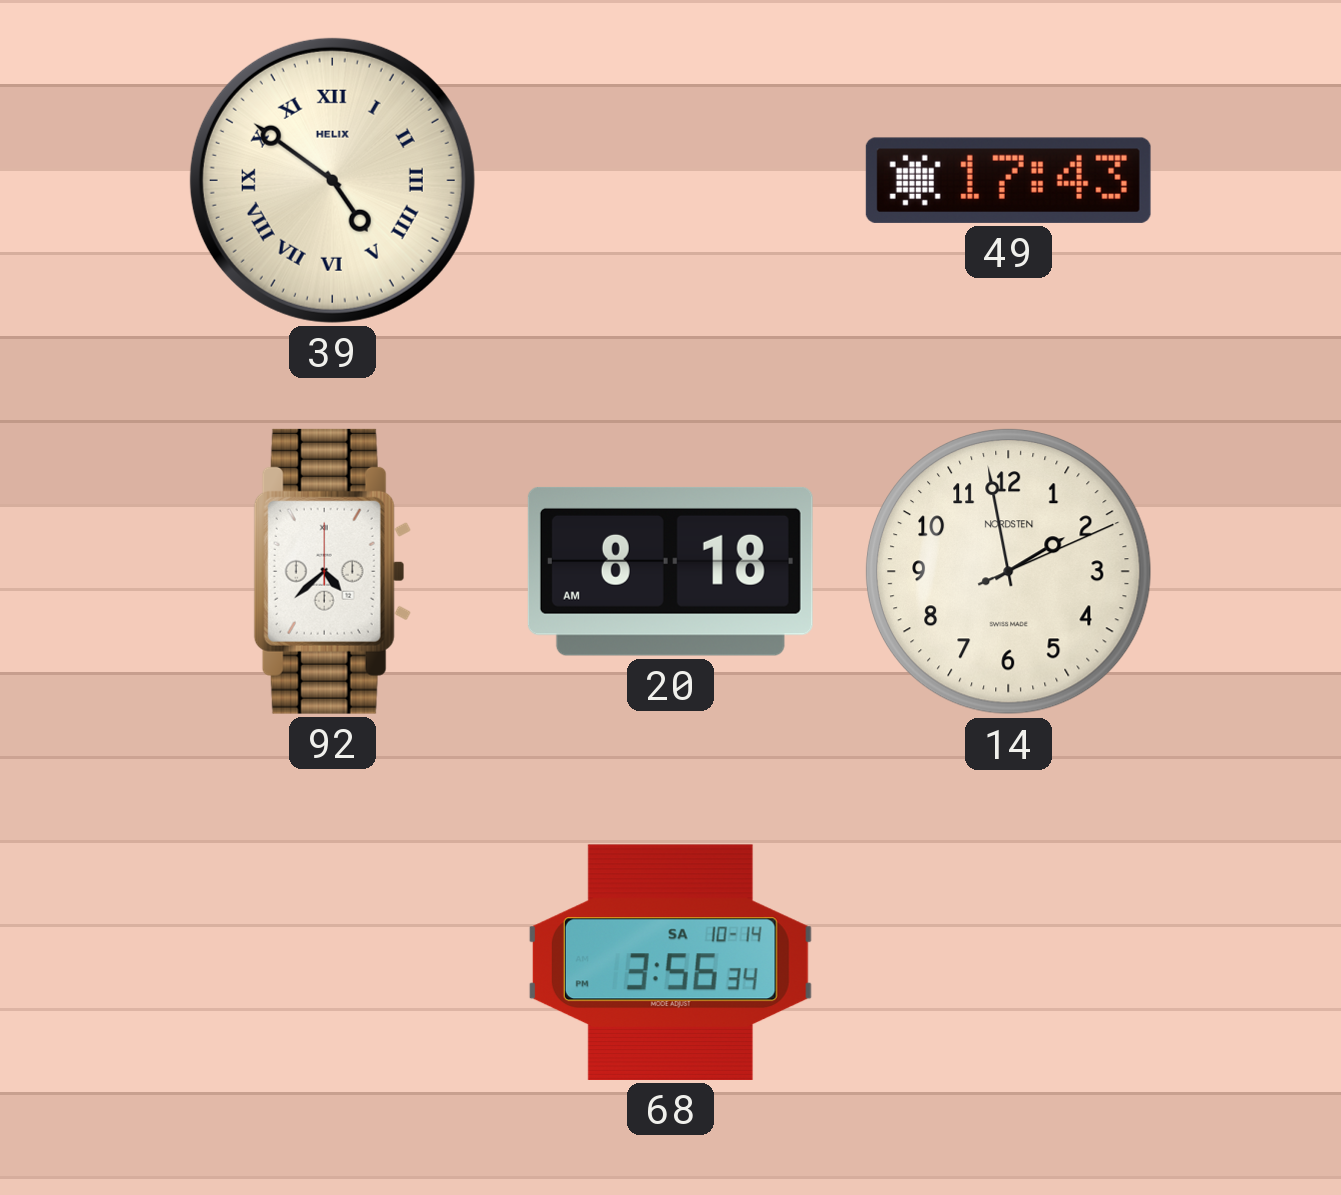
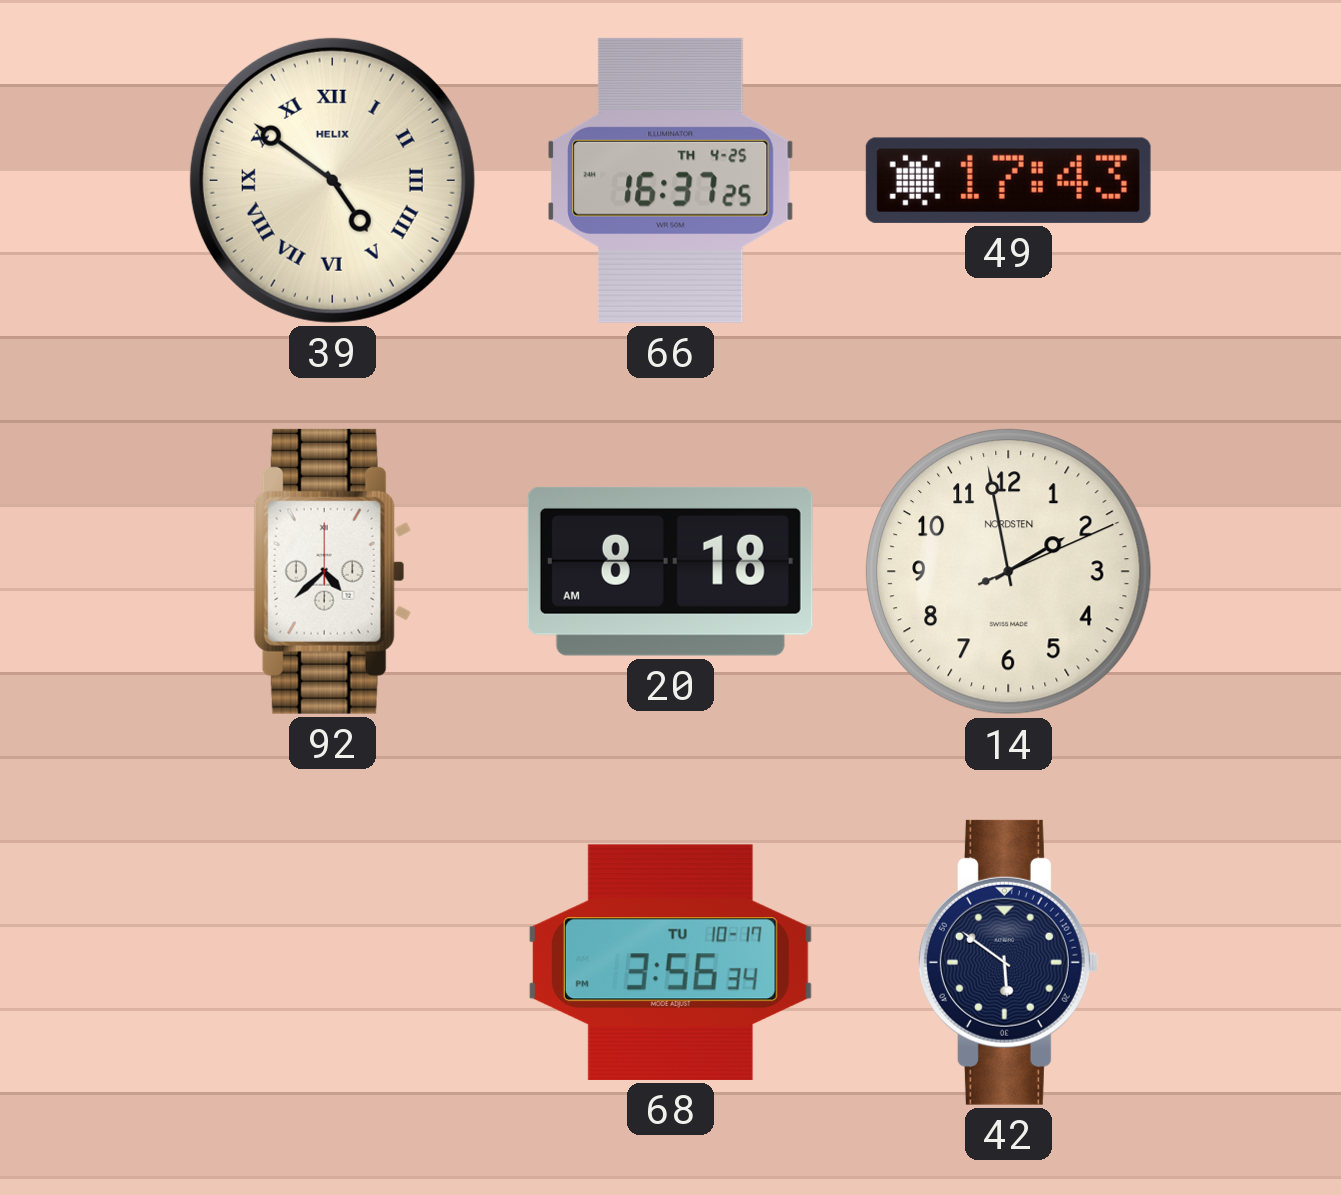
66: none -> 16:37
68 date: SA 10-14 -> TU 10-17
42: none -> 5:51
